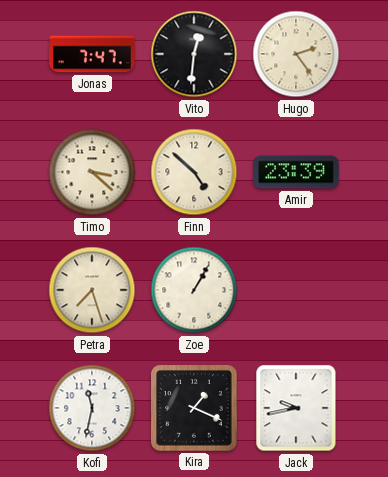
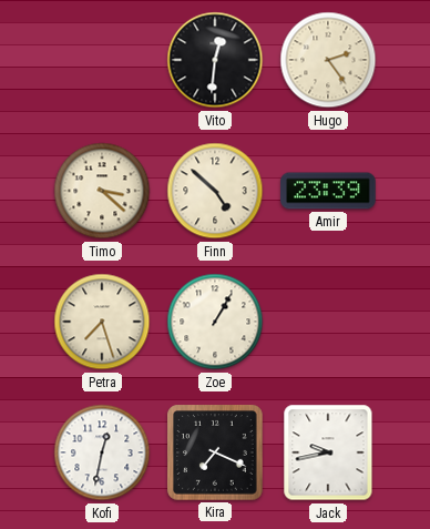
Jonas: 7:47 -> none
Kofi: 11:32 -> 12:32
Kira: 1:19 -> 7:19
